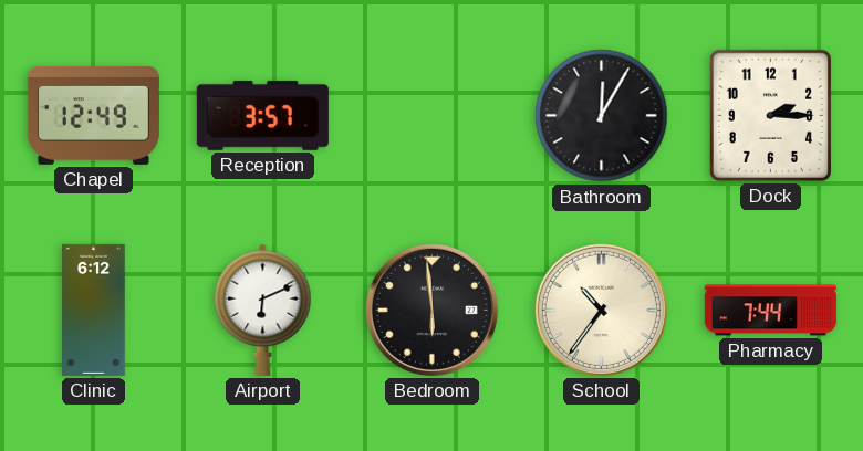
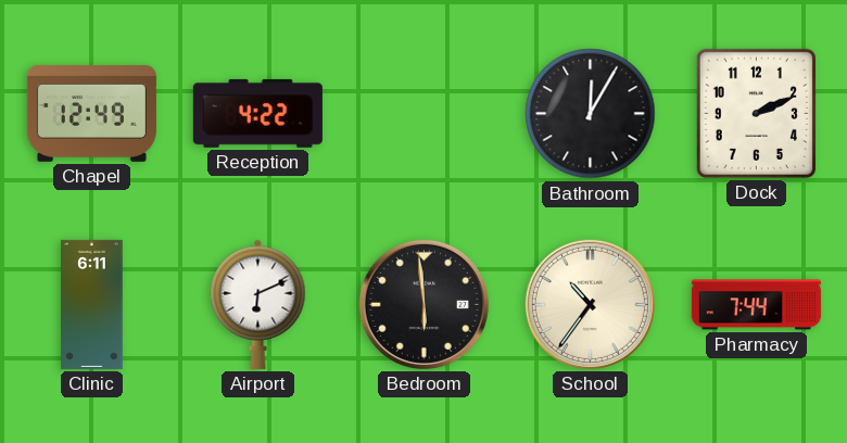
Reception: 3:57 -> 4:22
Dock: 2:15 -> 2:11
Clinic: 6:12 -> 6:11
